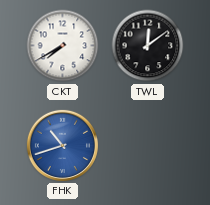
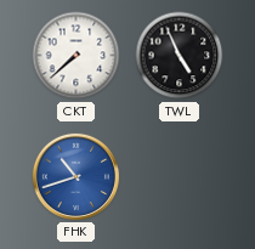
CKT: 7:40 -> 7:38
TWL: 12:09 -> 4:56
